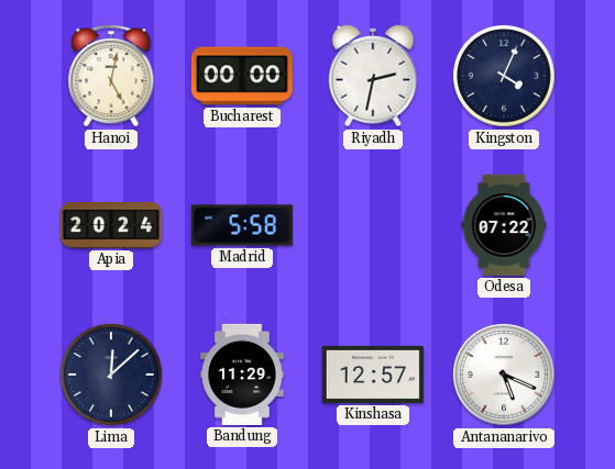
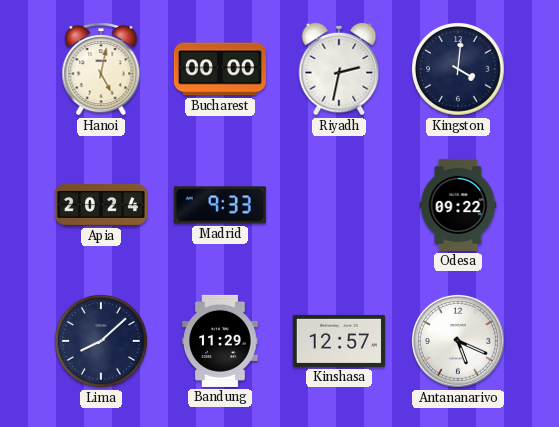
Kingston: 4:04 -> 4:01
Madrid: 5:58 -> 9:33
Odesa: 07:22 -> 09:22
Lima: 12:08 -> 8:08
